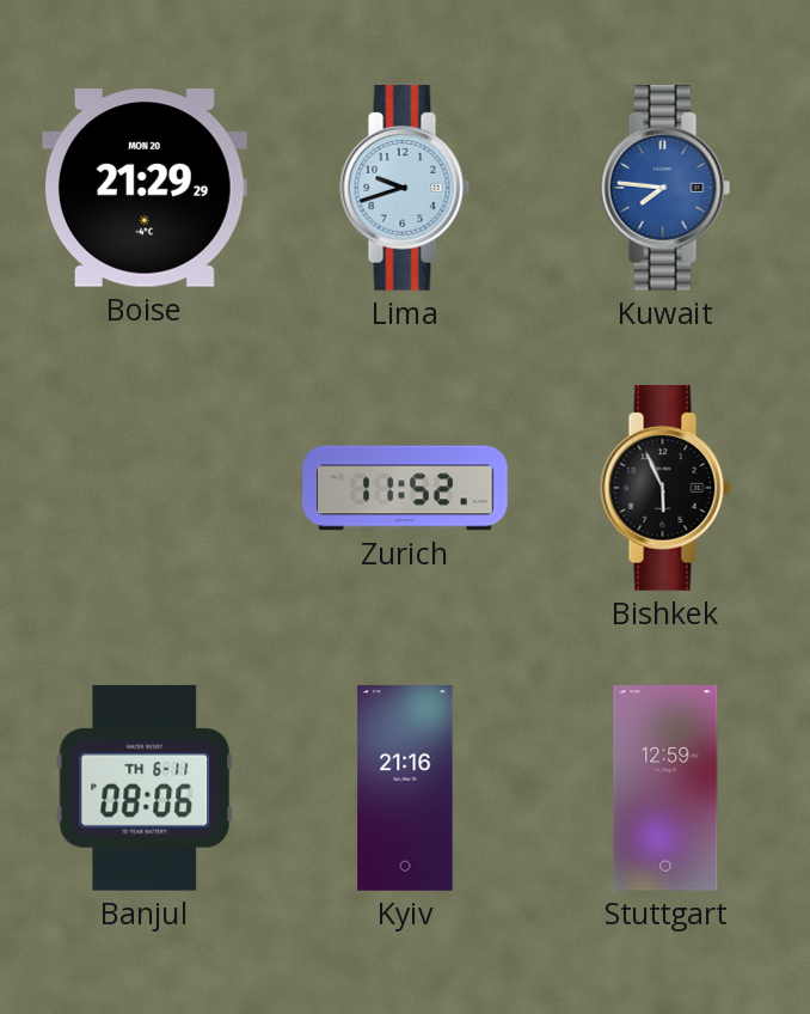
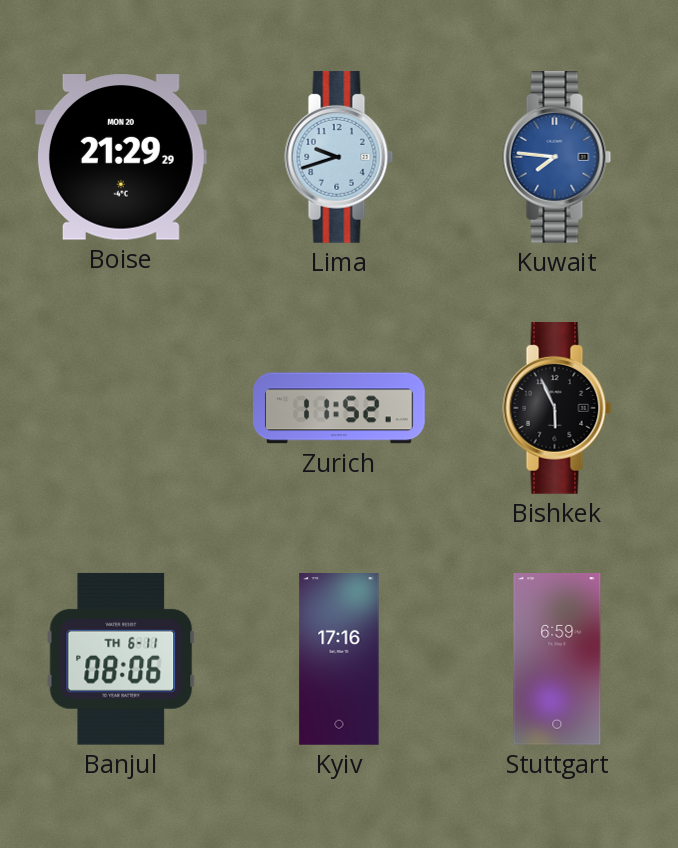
Kyiv: 21:16 -> 17:16
Stuttgart: 12:59 -> 6:59
